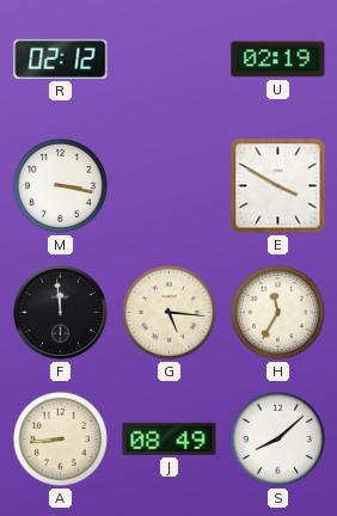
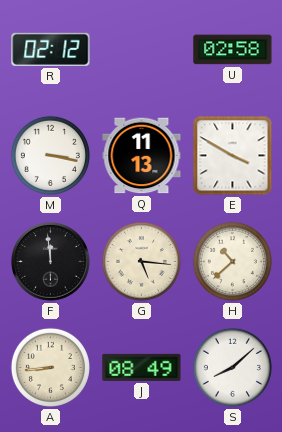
U: 02:19 -> 02:58
Q: none -> 11:13
H: 11:35 -> 10:38
